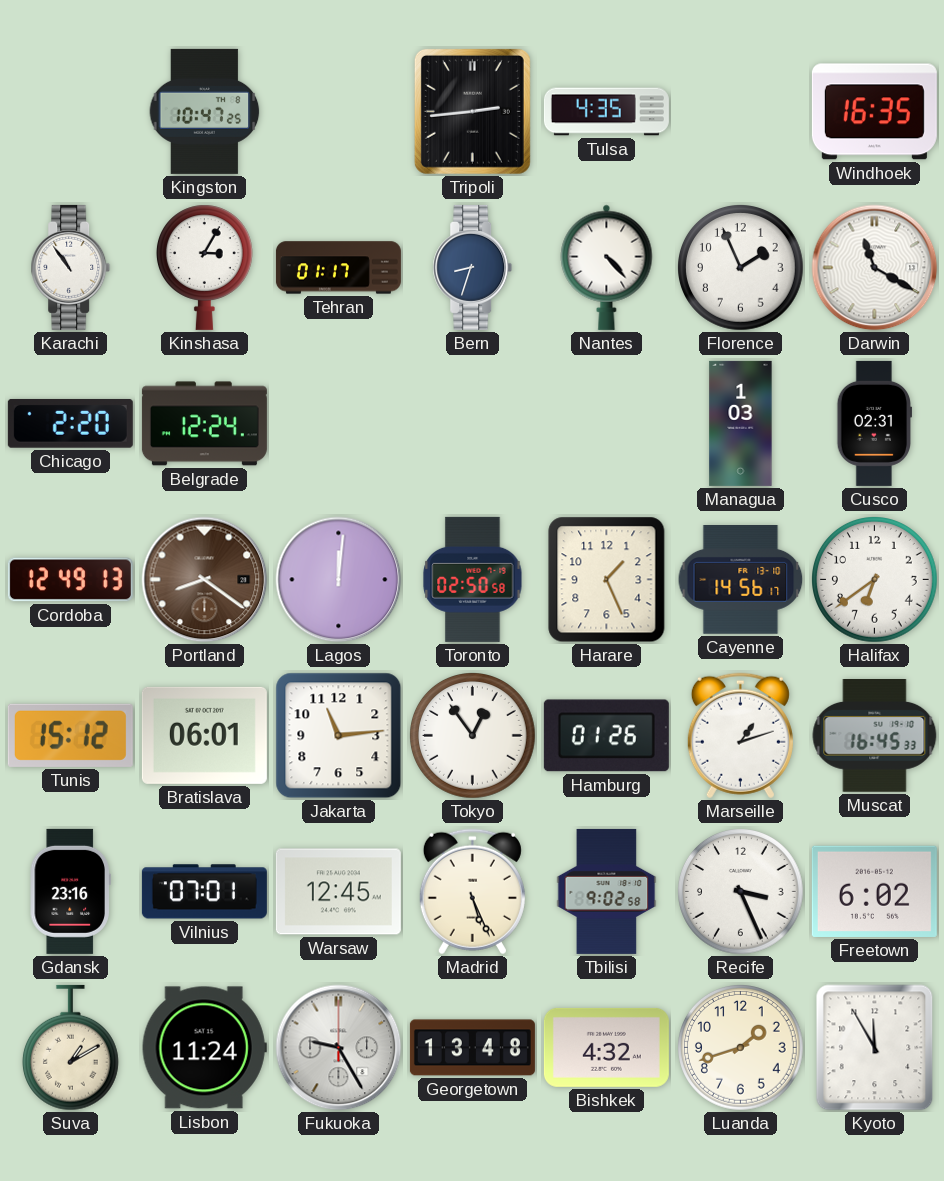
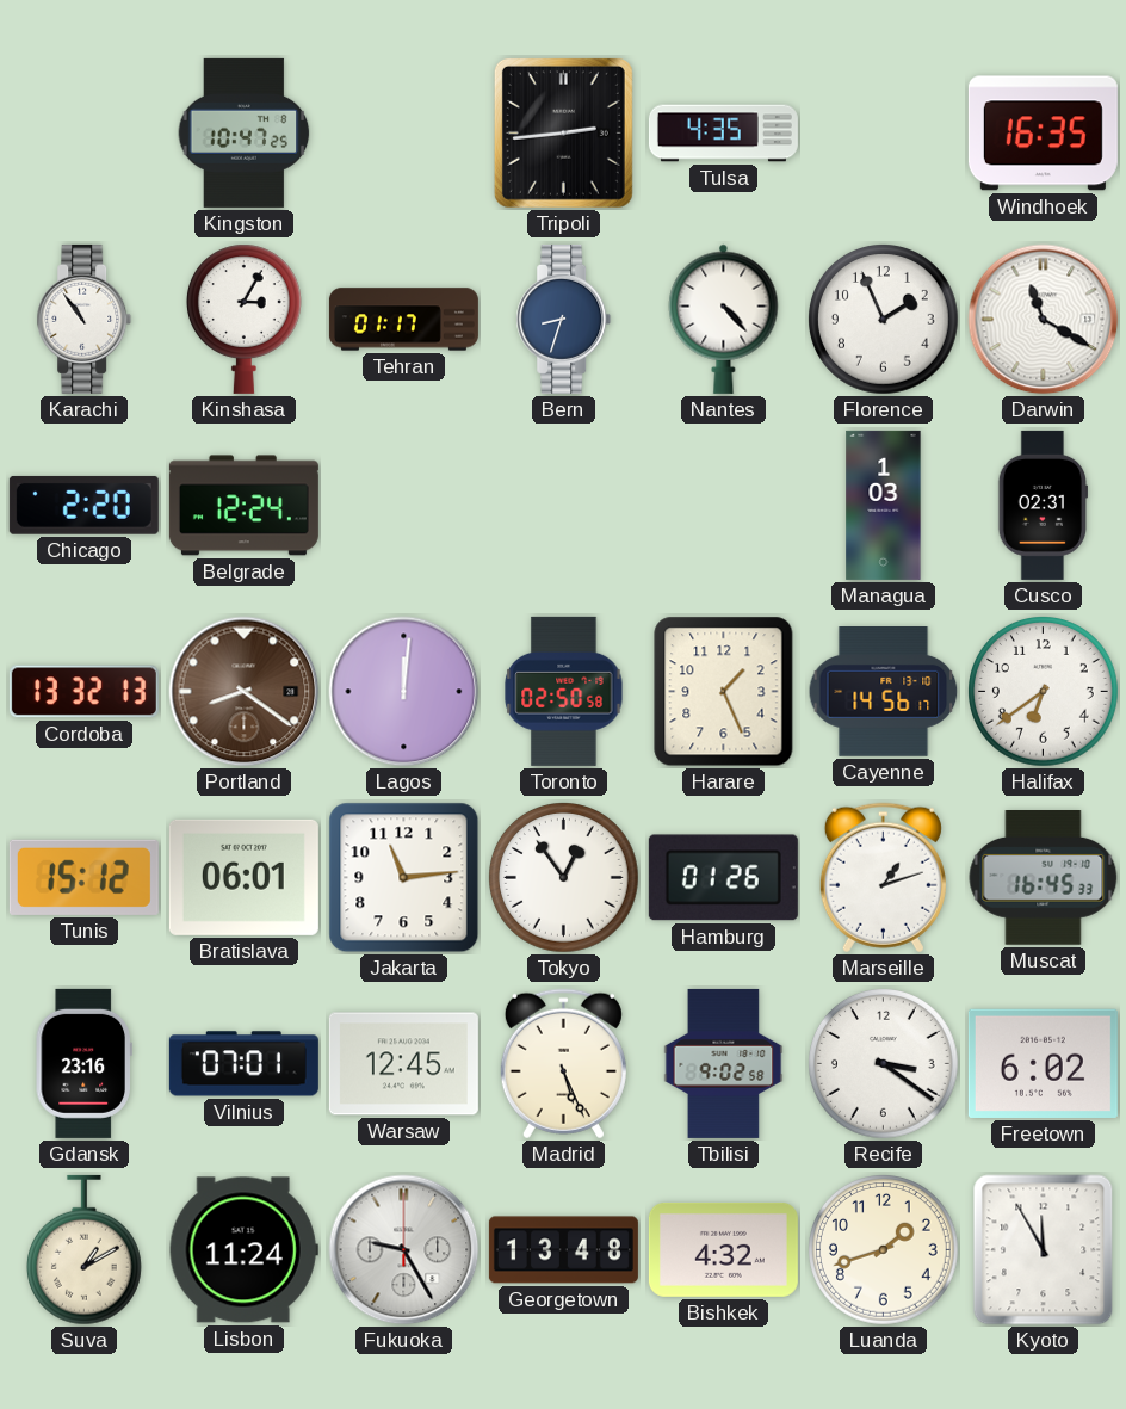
Cordoba: 12:49 -> 13:32
Recife: 3:26 -> 3:21
